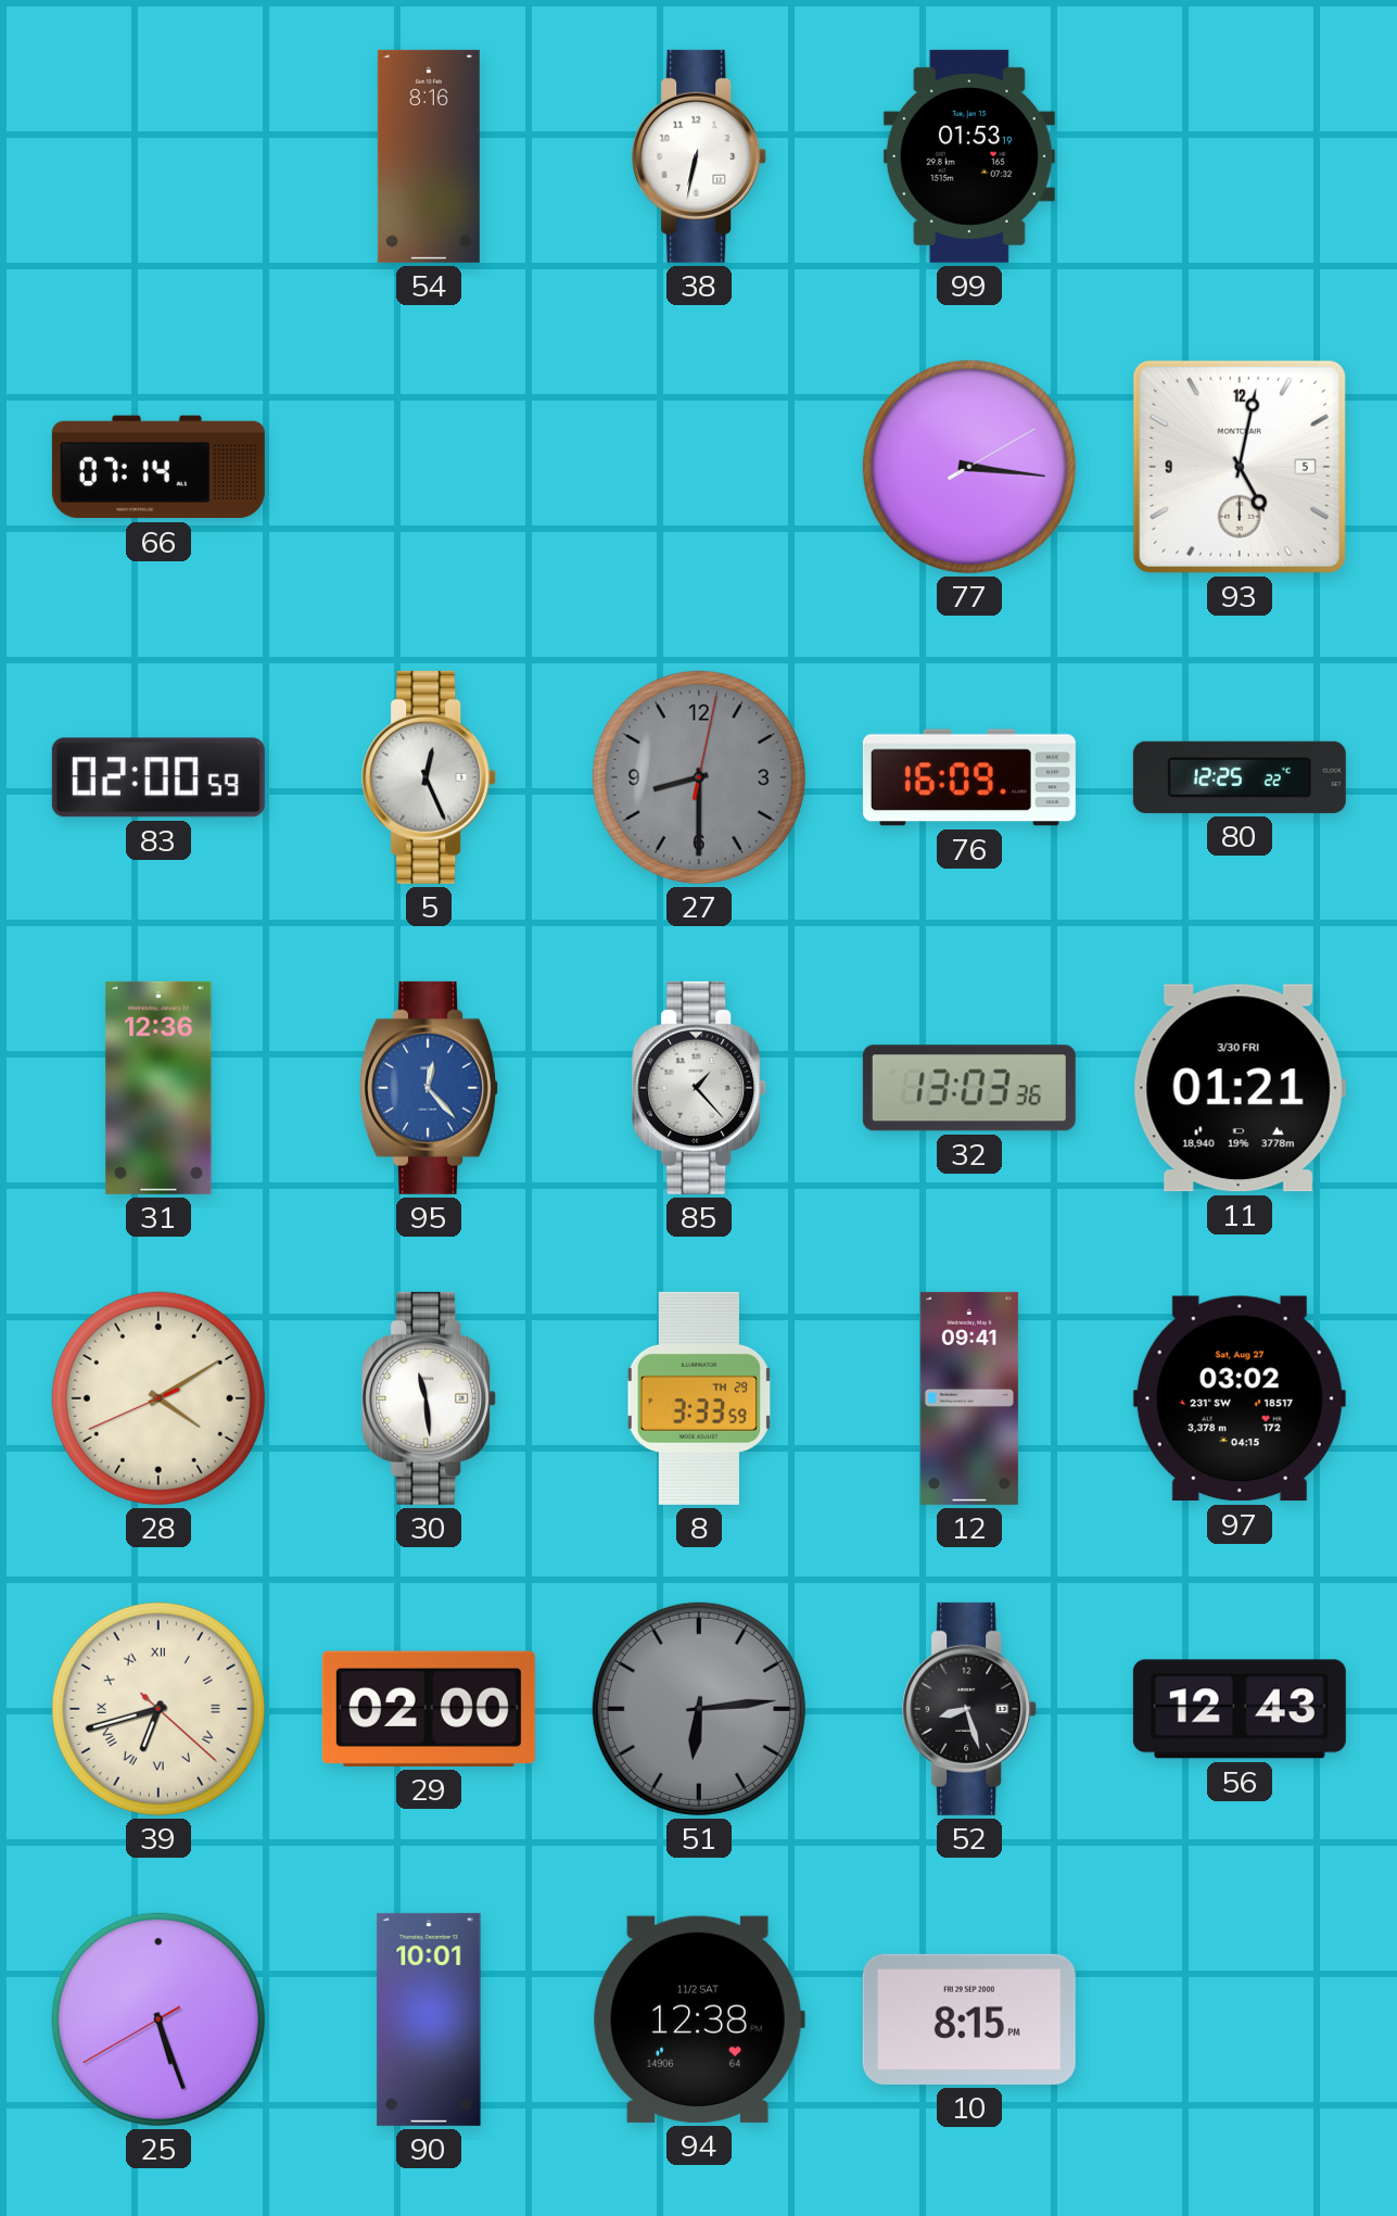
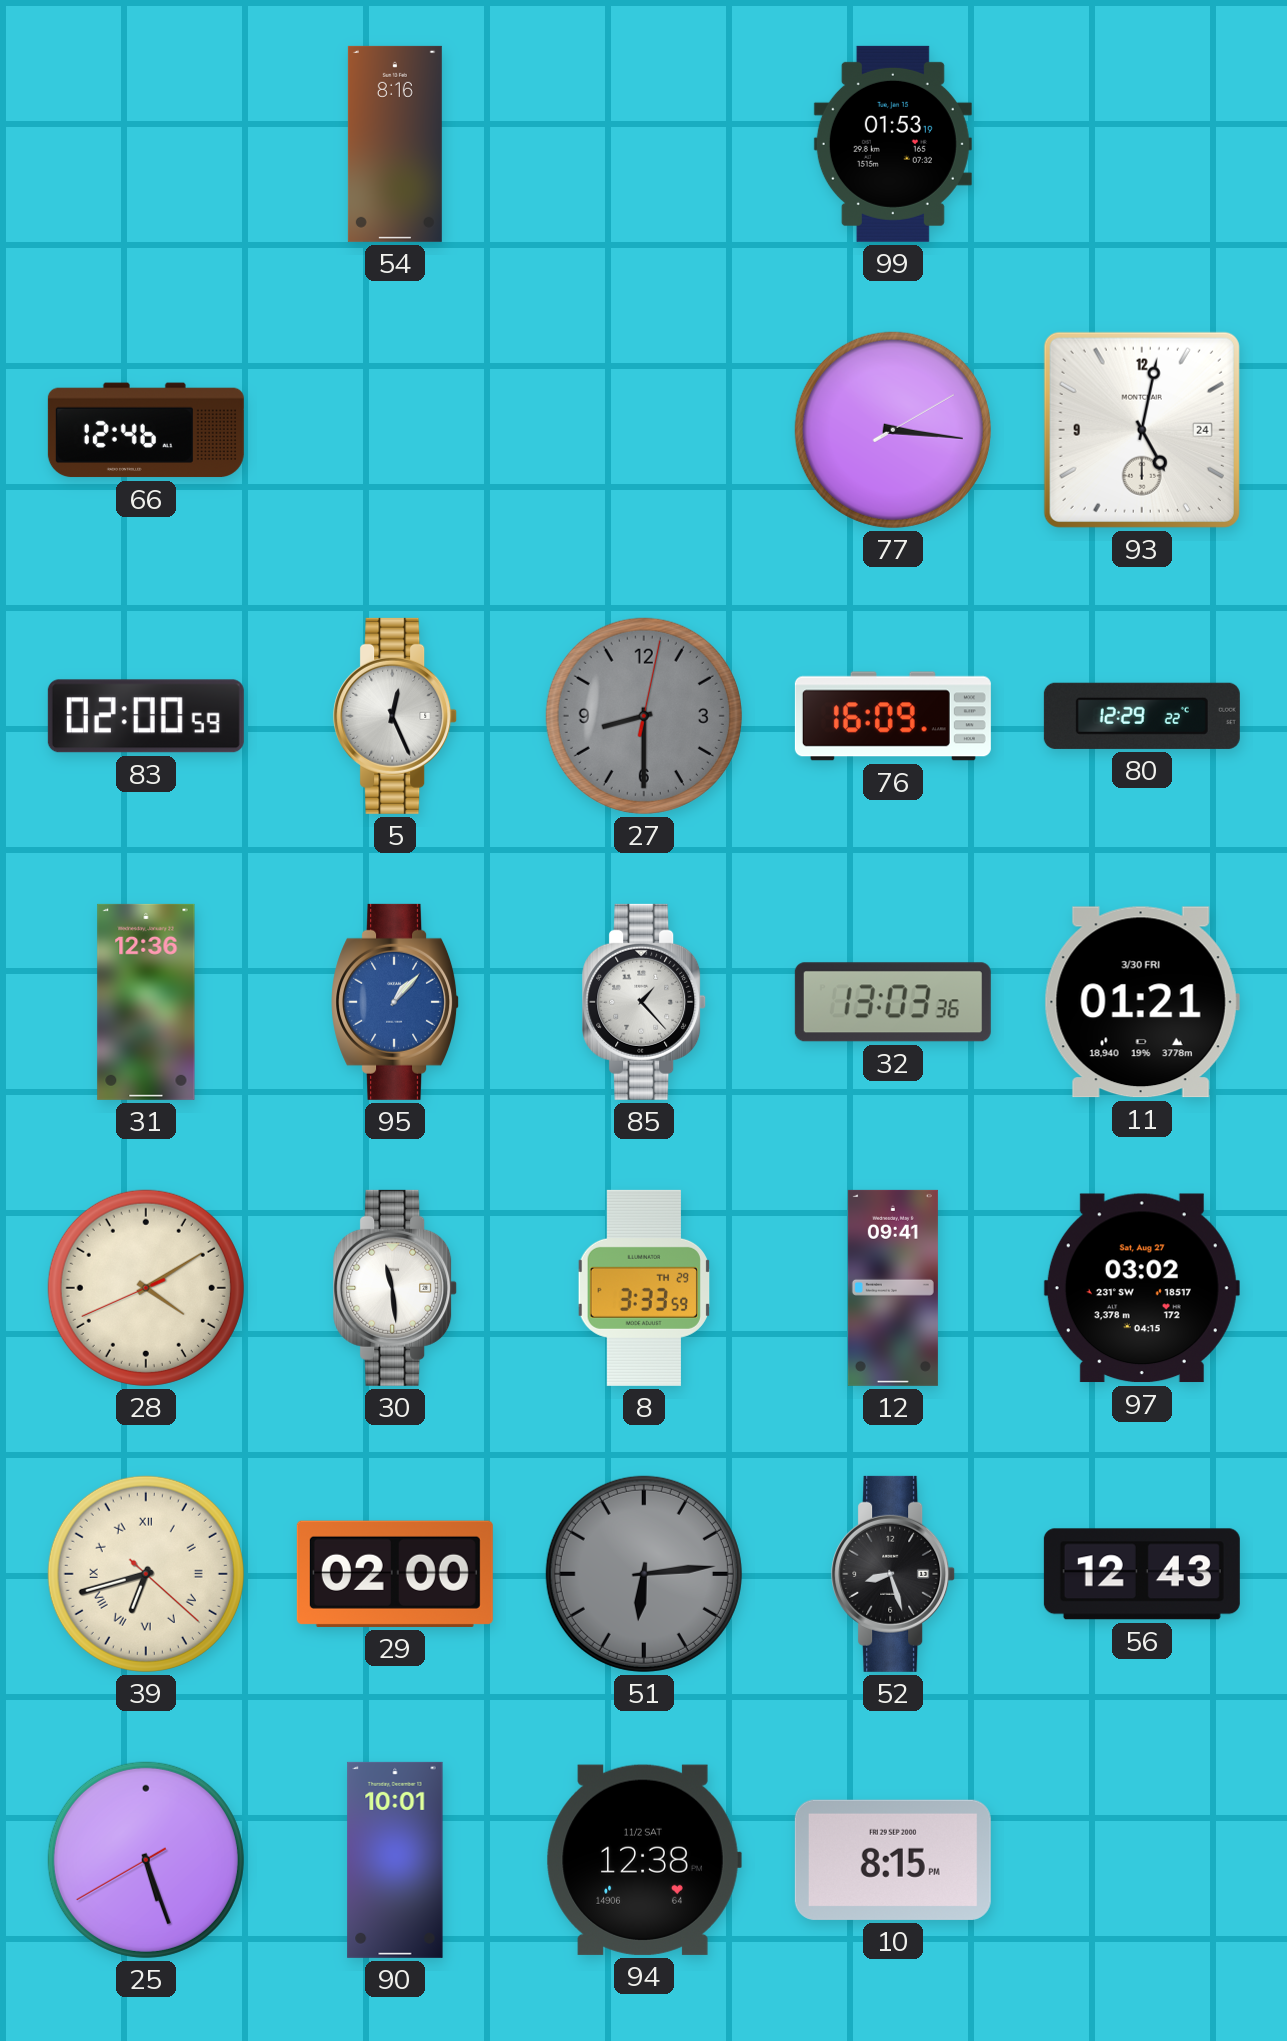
38: 6:32 -> none
66: 07:14 -> 12:46
93 date: 5 -> 24
80: 12:25 -> 12:29
95: 12:23 -> 1:07
